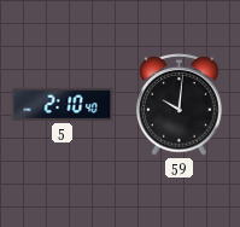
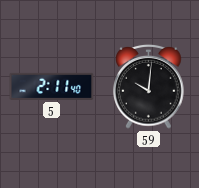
5: 2:10 -> 2:11
